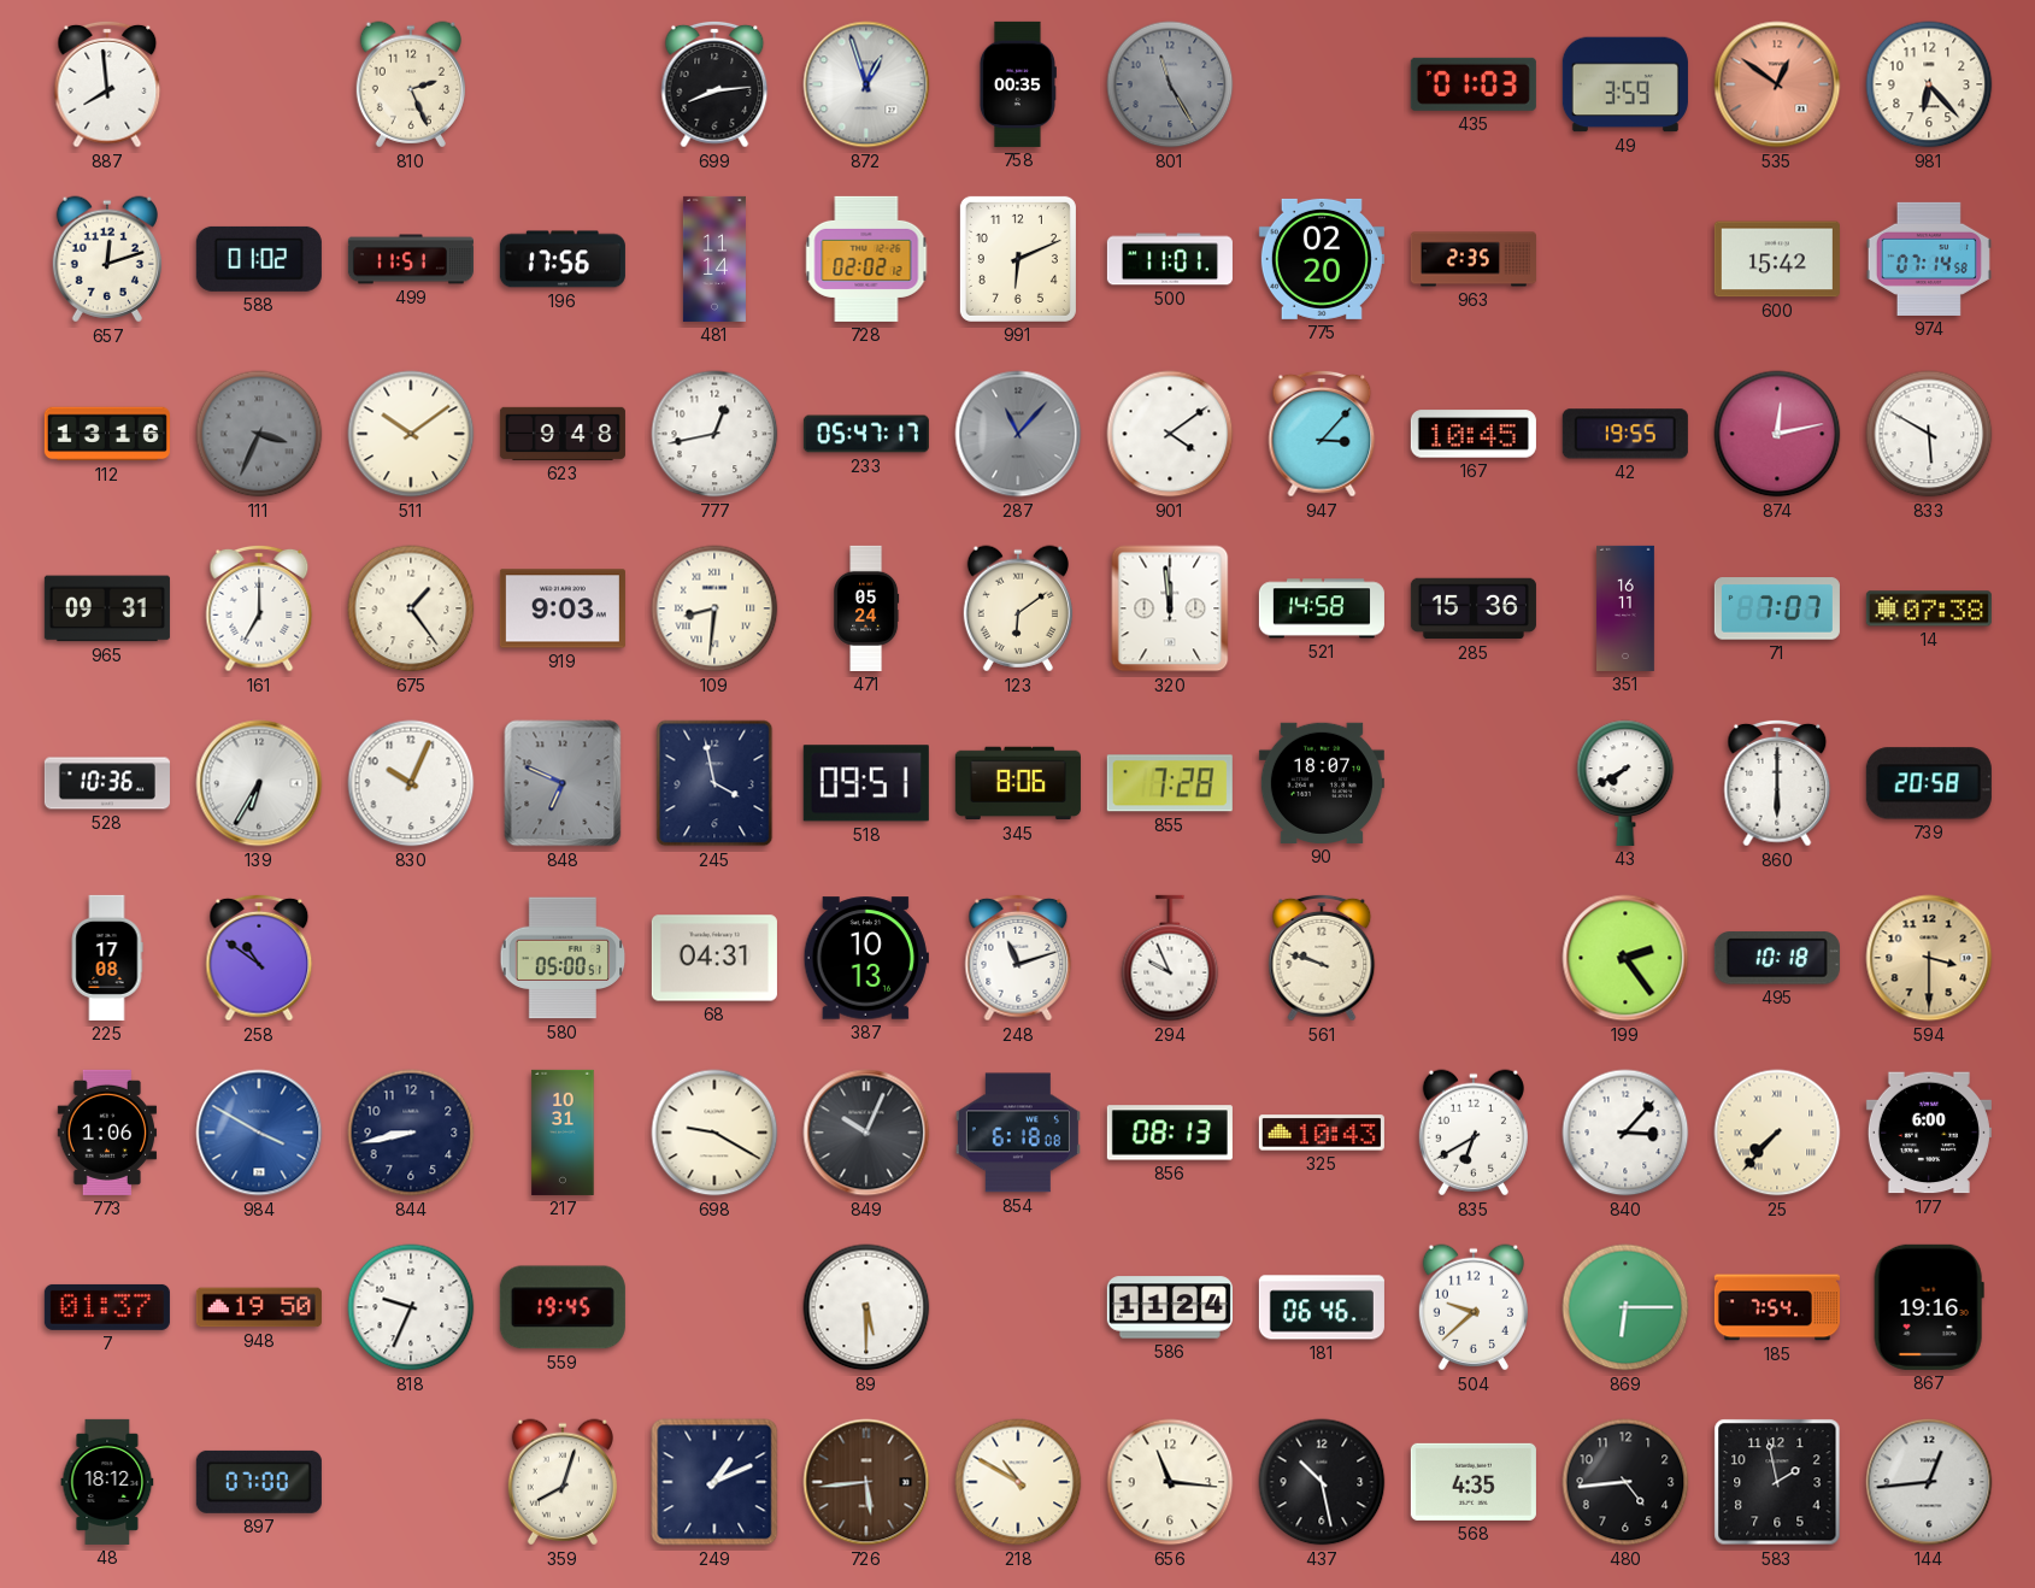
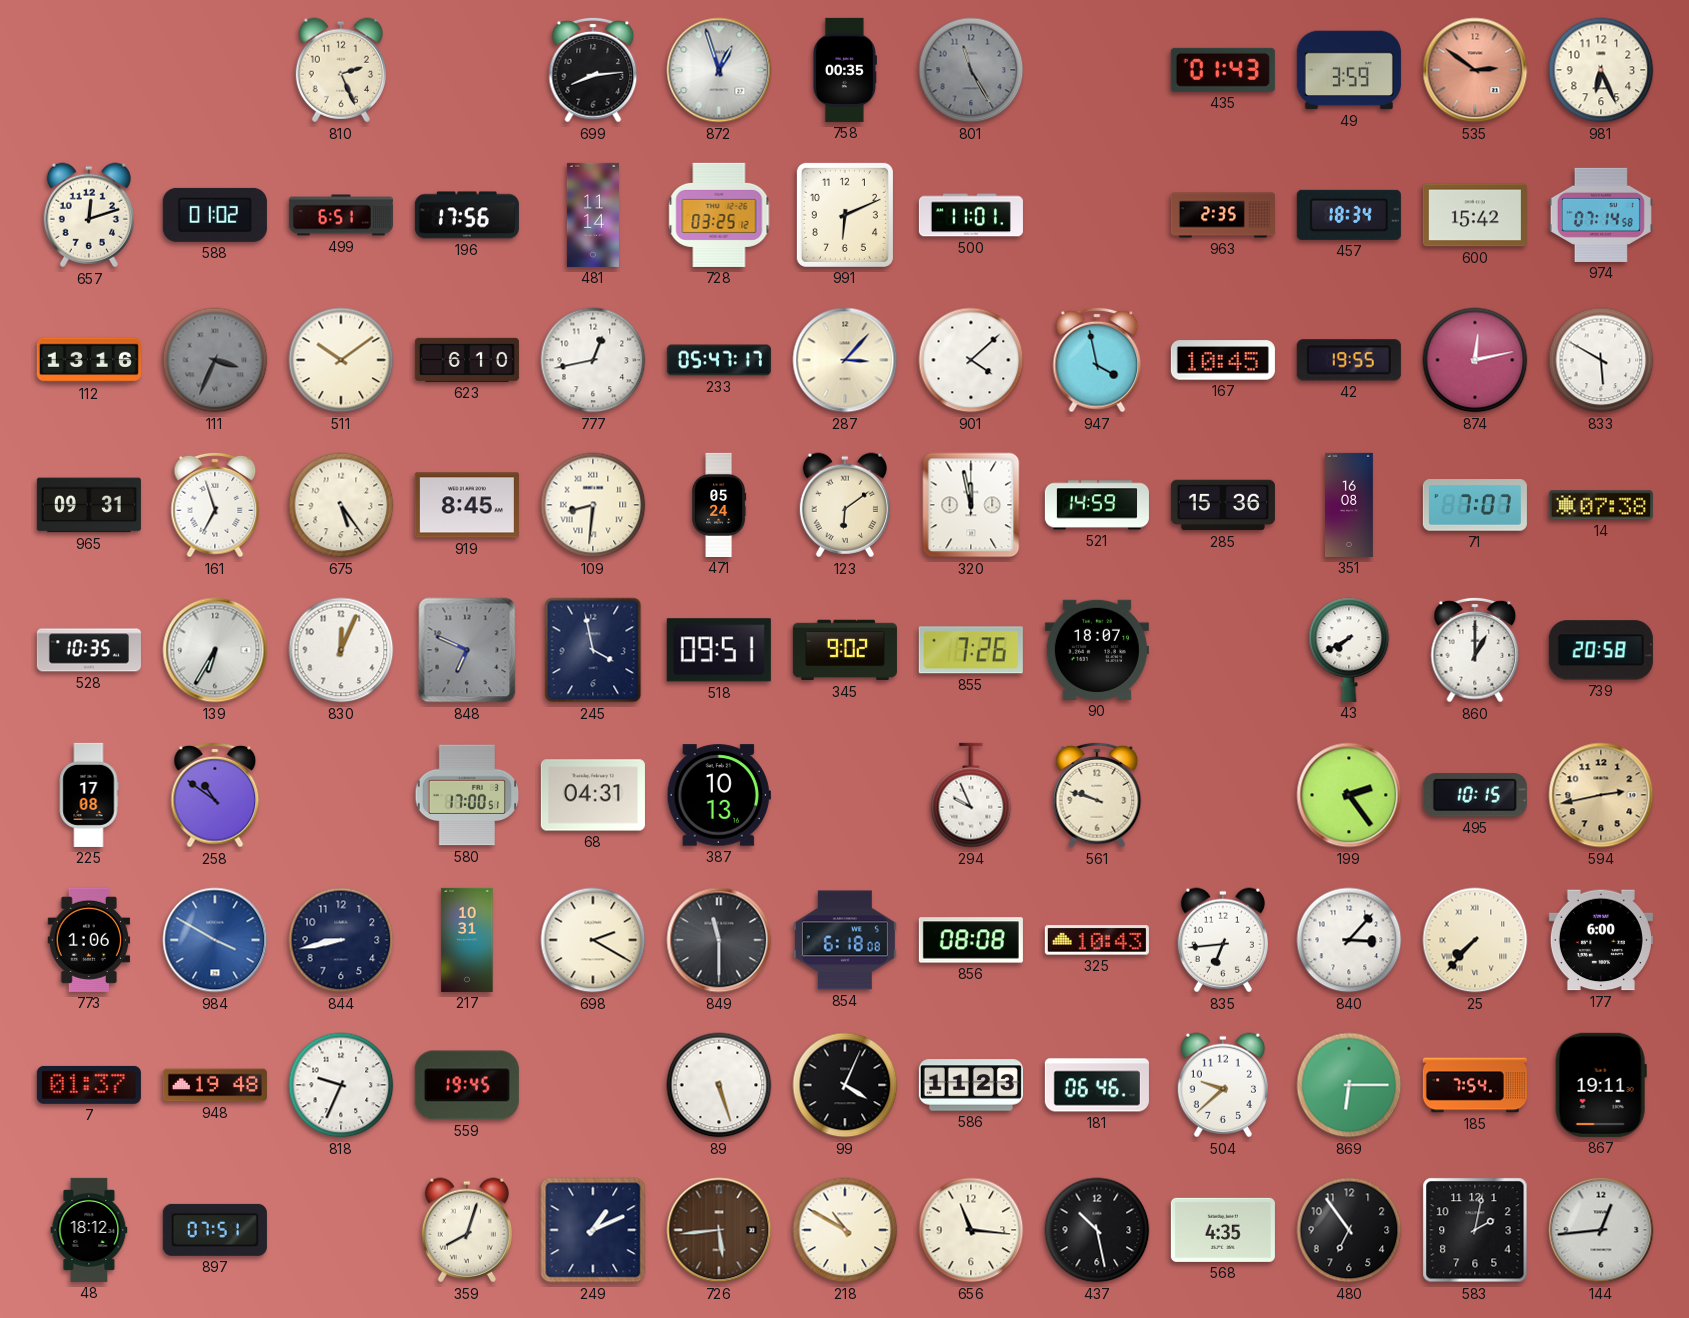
887: 7:59 -> none
435: 01:03 -> 01:43
535: 12:51 -> 2:51
981: 6:23 -> 6:26
499: 11:51 -> 6:51
728: 02:02 -> 03:25
775: 02:20 -> none
457: none -> 18:34
623: 9:48 -> 6:10
287: 11:07 -> 3:07
287 dial: grey -> cream
901: 4:09 -> 4:08
947: 3:07 -> 3:58
161: 7:00 -> 6:57
675: 1:24 -> 5:24
919: 9:03 -> 8:45
320: 11:59 -> 11:58
521: 14:58 -> 14:59
351: 16:11 -> 16:08
528: 10:36 -> 10:35
830: 10:04 -> 12:04
345: 8:06 -> 9:02
855: 7:28 -> 7:26
860: 6:00 -> 1:00
580: 05:00 -> 17:00
248: 11:12 -> none
495: 10:18 -> 10:15
594: 3:30 -> 2:43
698: 9:20 -> 2:20
849: 10:04 -> 11:30
856: 08:13 -> 08:08
835: 6:40 -> 6:44
948: 19:50 -> 19:48
89: 5:30 -> 5:27
99: none -> 4:04
586: 11:24 -> 11:23
867: 19:16 -> 19:11
897: 07:00 -> 07:51
480: 4:44 -> 6:54
583: 1:58 -> 2:02
